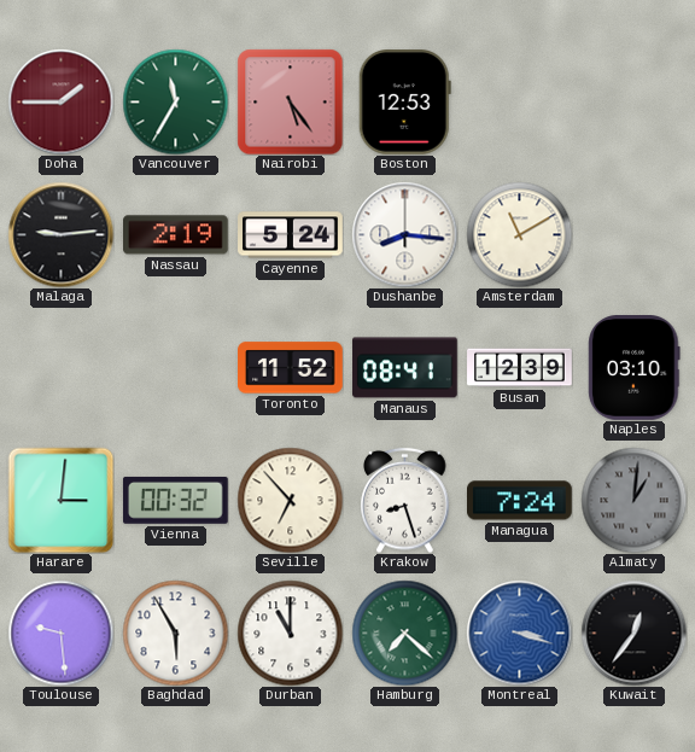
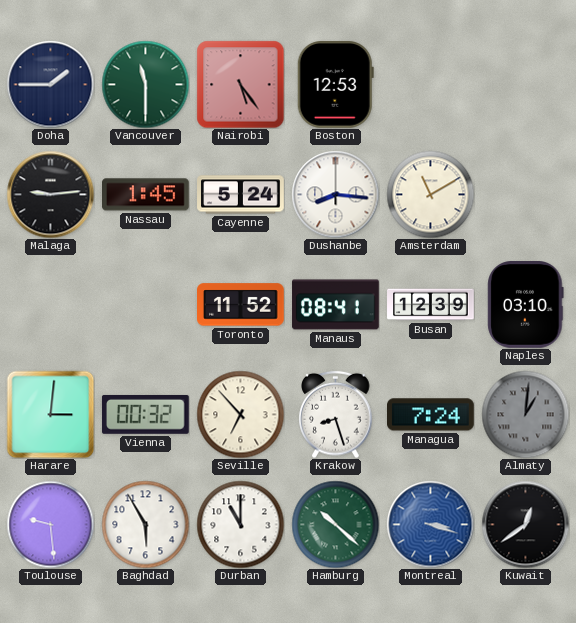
Doha dial: burgundy -> navy
Vancouver: 11:35 -> 11:30
Nassau: 2:19 -> 1:45
Hamburg: 7:22 -> 10:22
Kuwait: 12:36 -> 12:39
